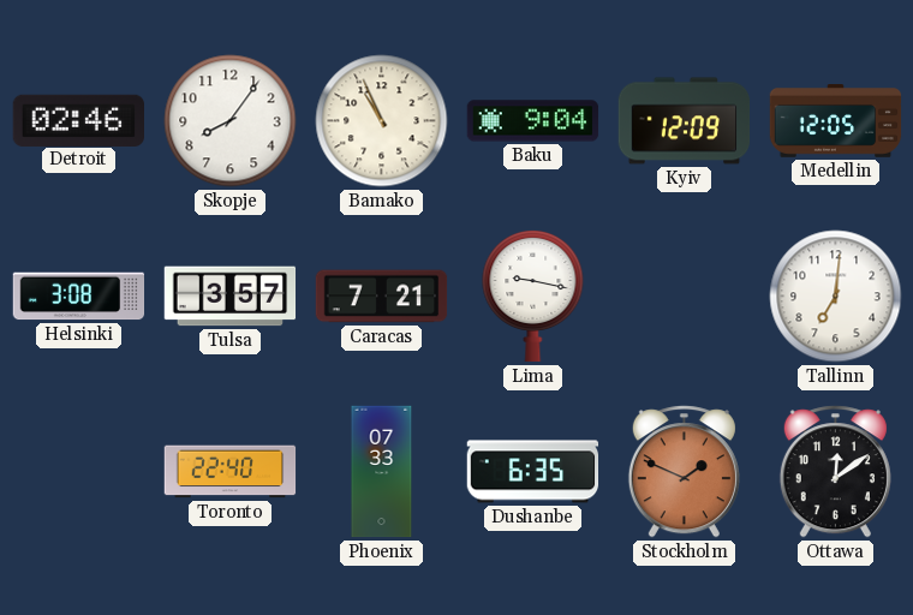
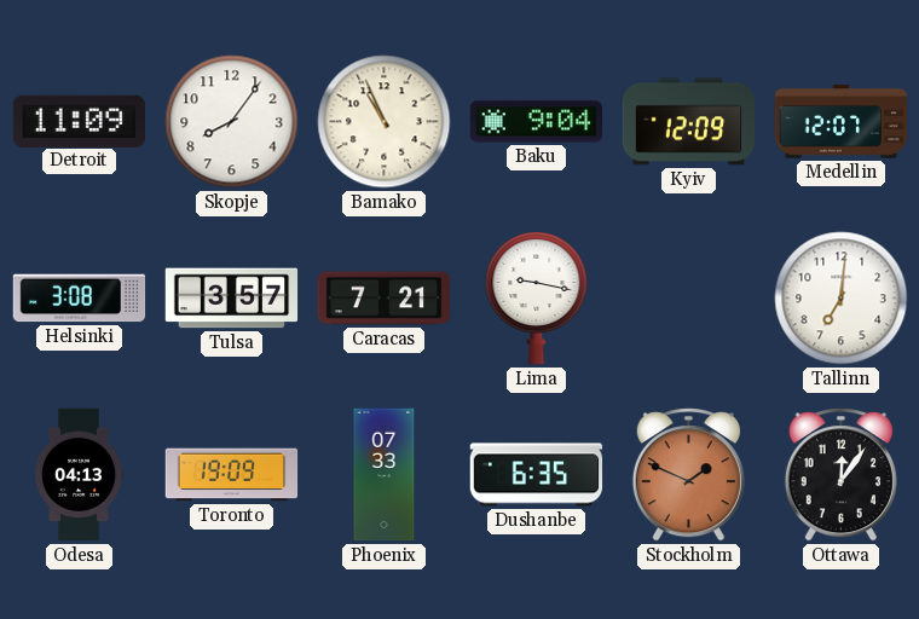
Detroit: 02:46 -> 11:09
Medellin: 12:05 -> 12:07
Odesa: none -> 04:13
Toronto: 22:40 -> 19:09
Ottawa: 12:09 -> 12:06
